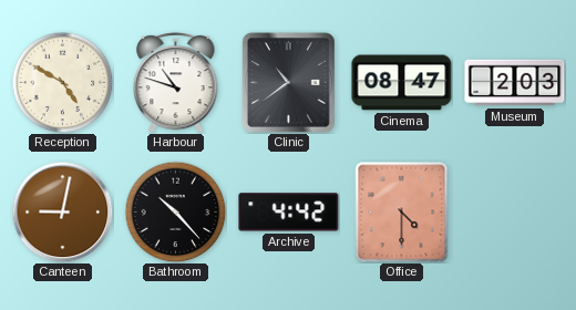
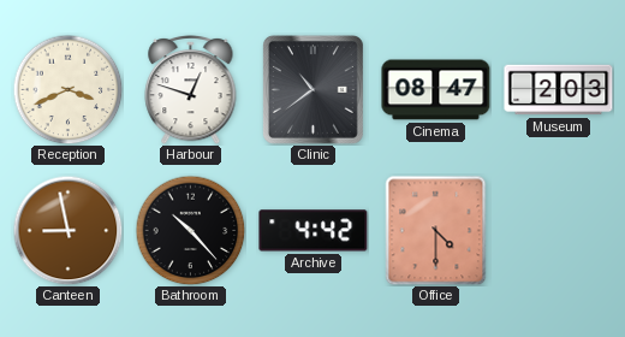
Reception: 4:50 -> 3:41
Harbour: 10:48 -> 12:48
Canteen: 9:02 -> 8:58
